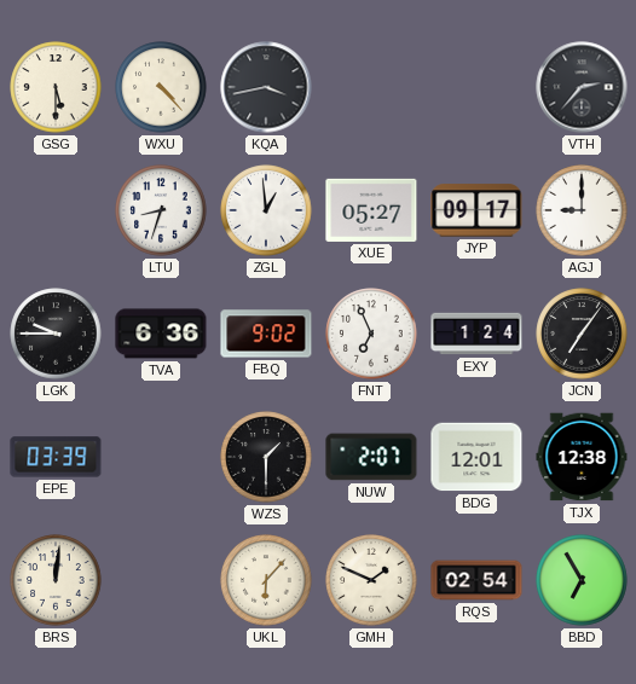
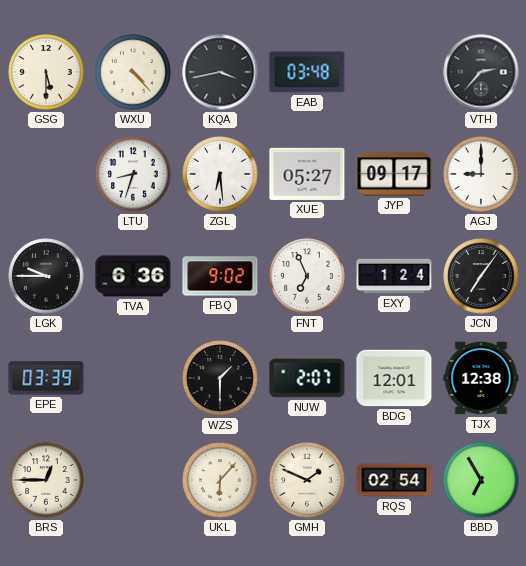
EAB: none -> 03:48
ZGL: 12:59 -> 6:29
BRS: 12:01 -> 12:45
